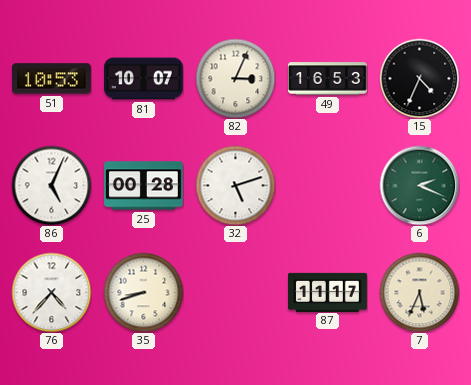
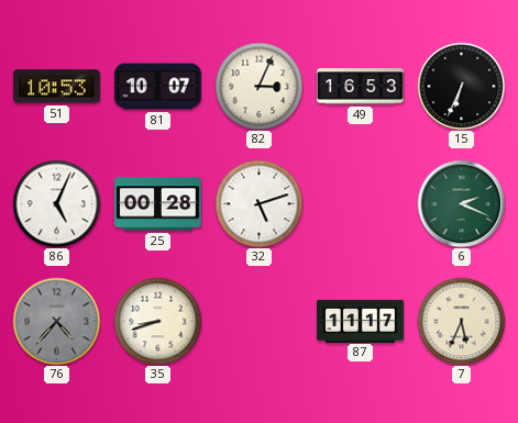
15: 4:34 -> 6:34
76 dial: white -> grey
